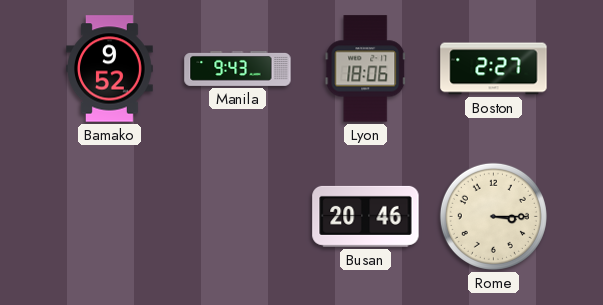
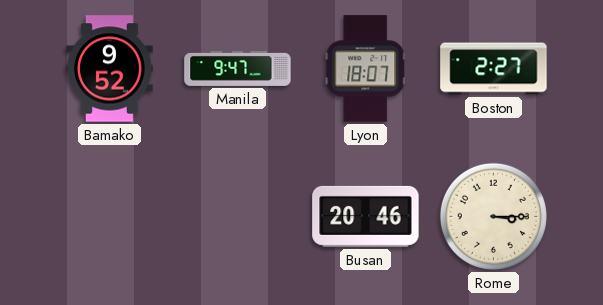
Manila: 9:43 -> 9:47
Lyon: 18:06 -> 18:07
